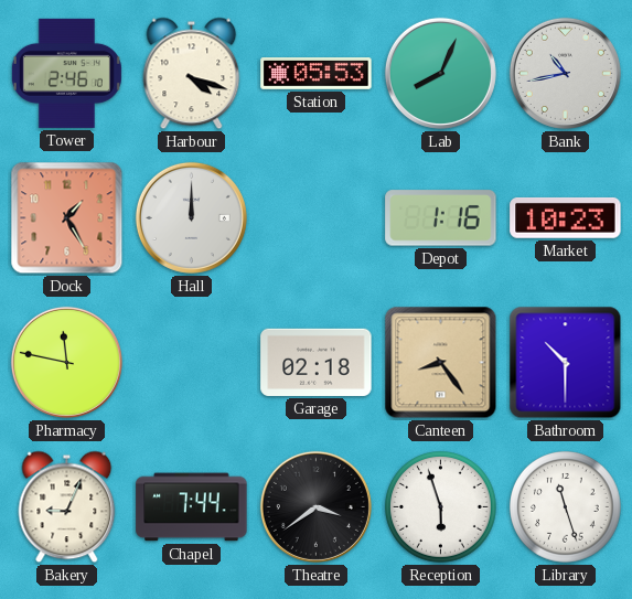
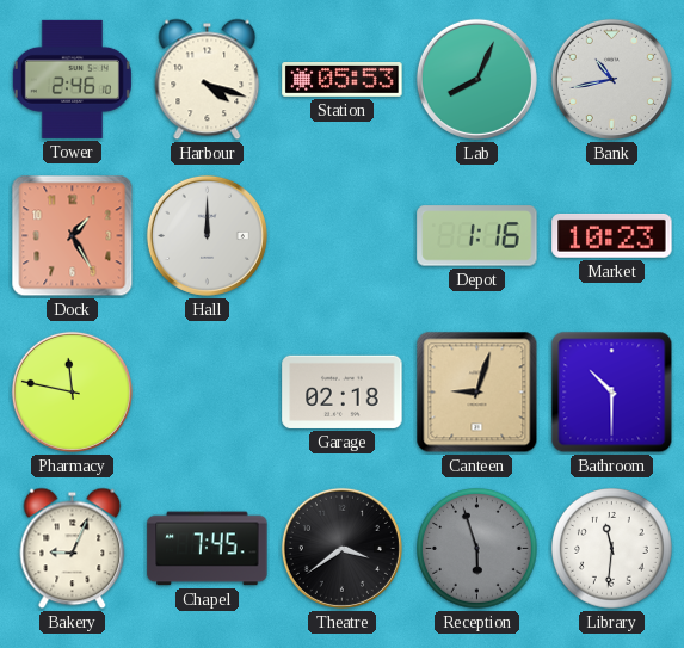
Canteen: 8:24 -> 9:03
Chapel: 7:44 -> 7:45
Reception dial: white -> grey
Library: 11:27 -> 11:31
